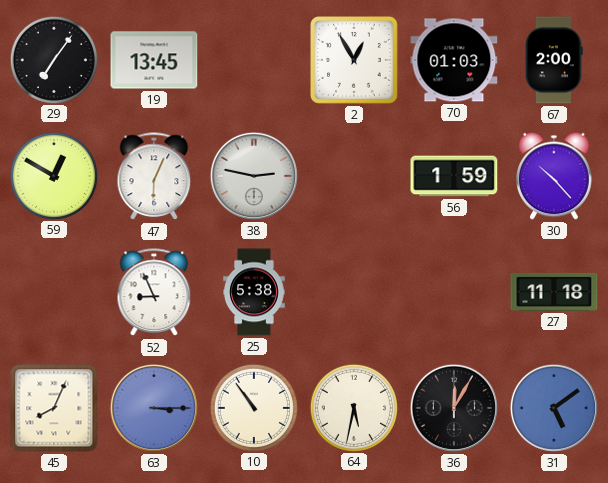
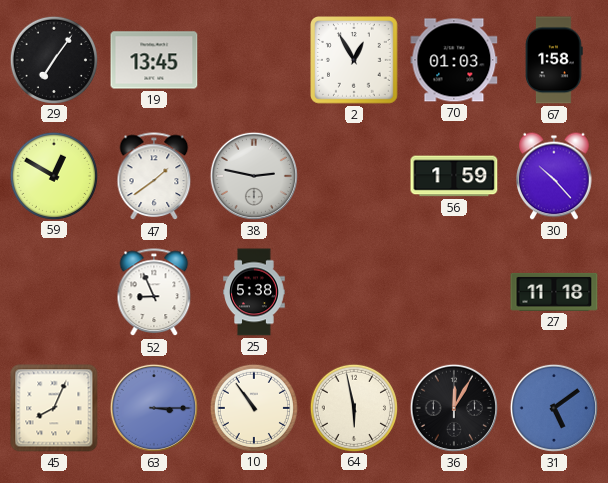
67: 2:00 -> 1:58
47: 6:04 -> 1:39
64: 5:32 -> 5:58
